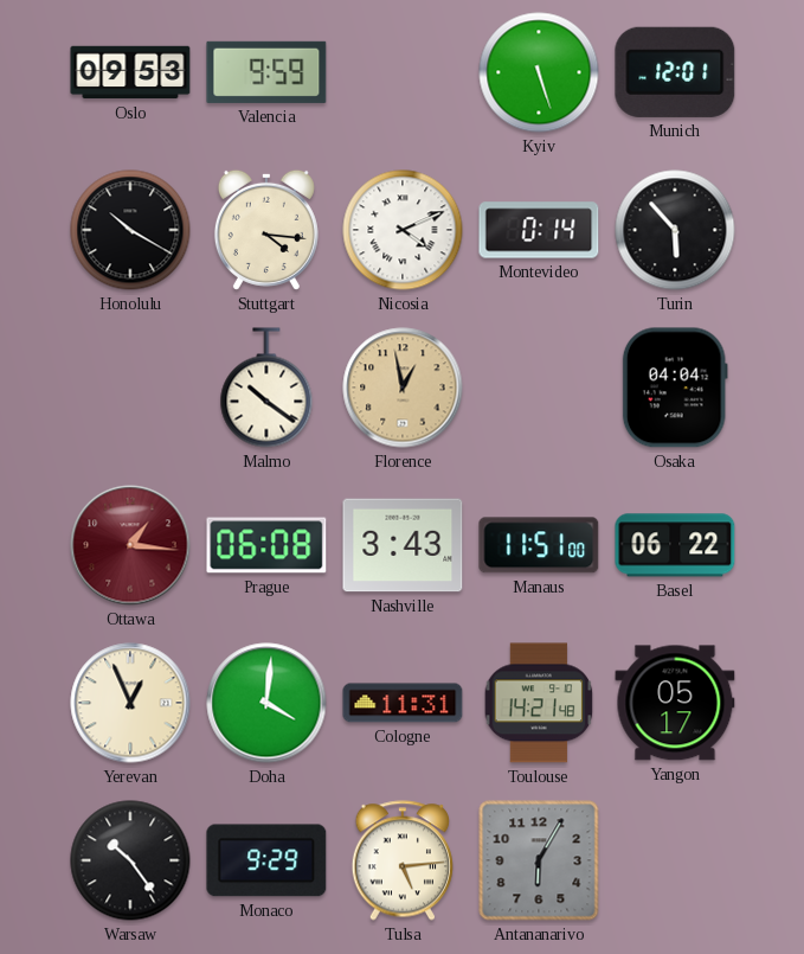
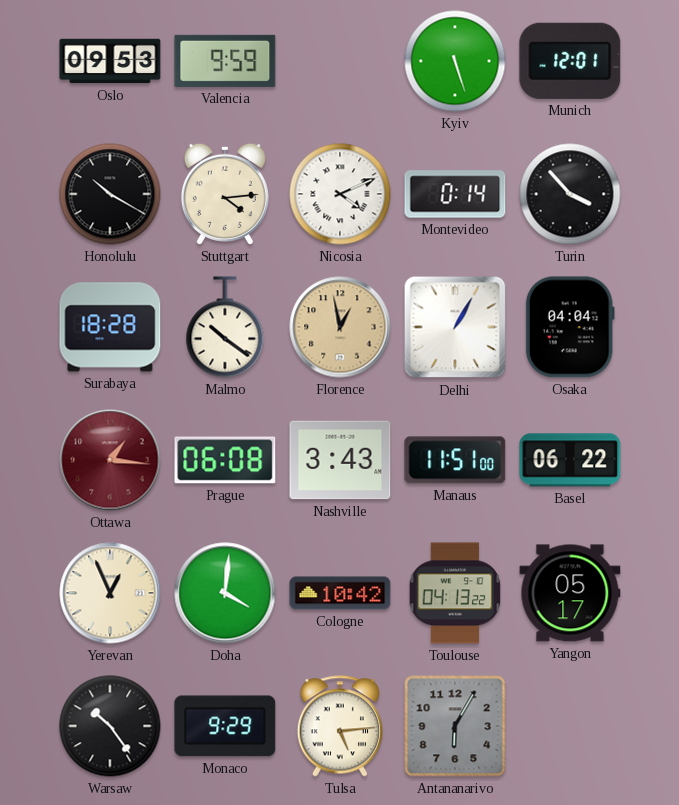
Stuttgart: 4:16 -> 4:14
Turin: 5:53 -> 3:53
Surabaya: none -> 18:28
Delhi: none -> 1:05
Cologne: 11:31 -> 10:42
Toulouse: 14:21 -> 04:13
